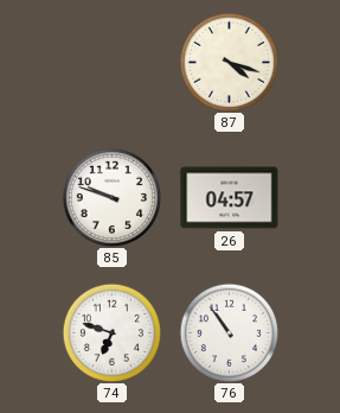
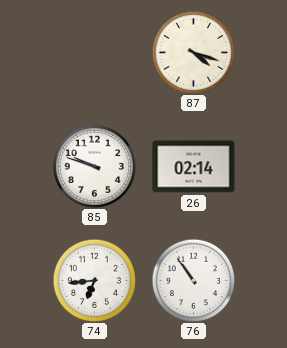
26: 04:57 -> 02:14
74: 6:48 -> 6:44
